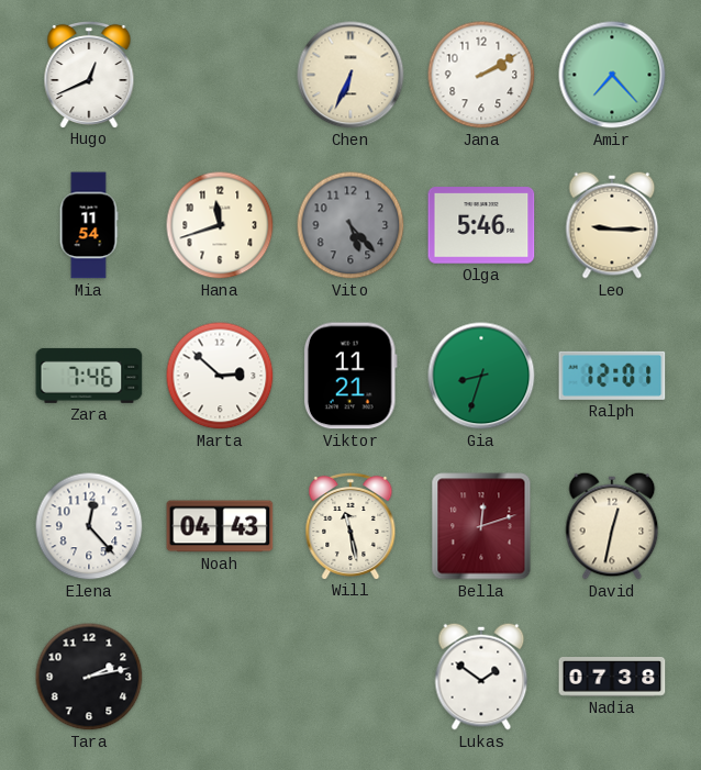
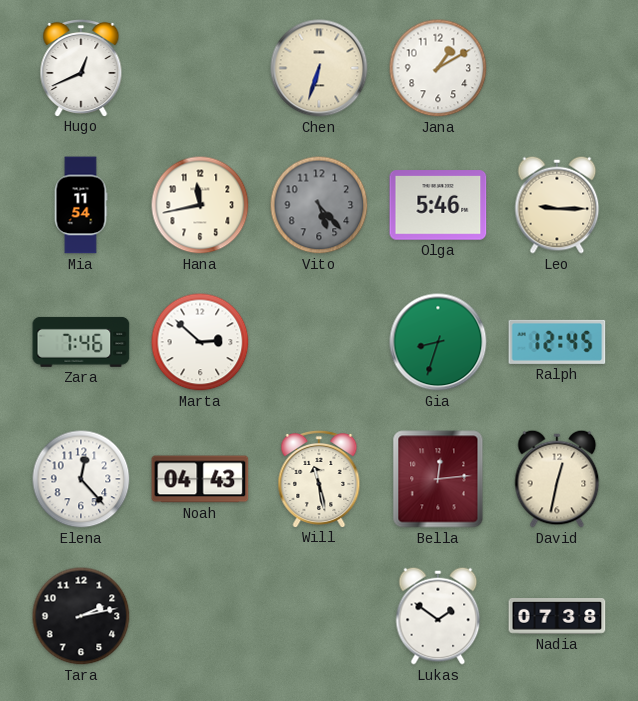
Chen: 6:34 -> 6:33
Jana: 2:10 -> 1:10
Amir: 7:23 -> none
Hana: 11:42 -> 11:43
Viktor: 11:21 -> none
Ralph: 12:01 -> 12:45
Bella: 12:12 -> 12:14
